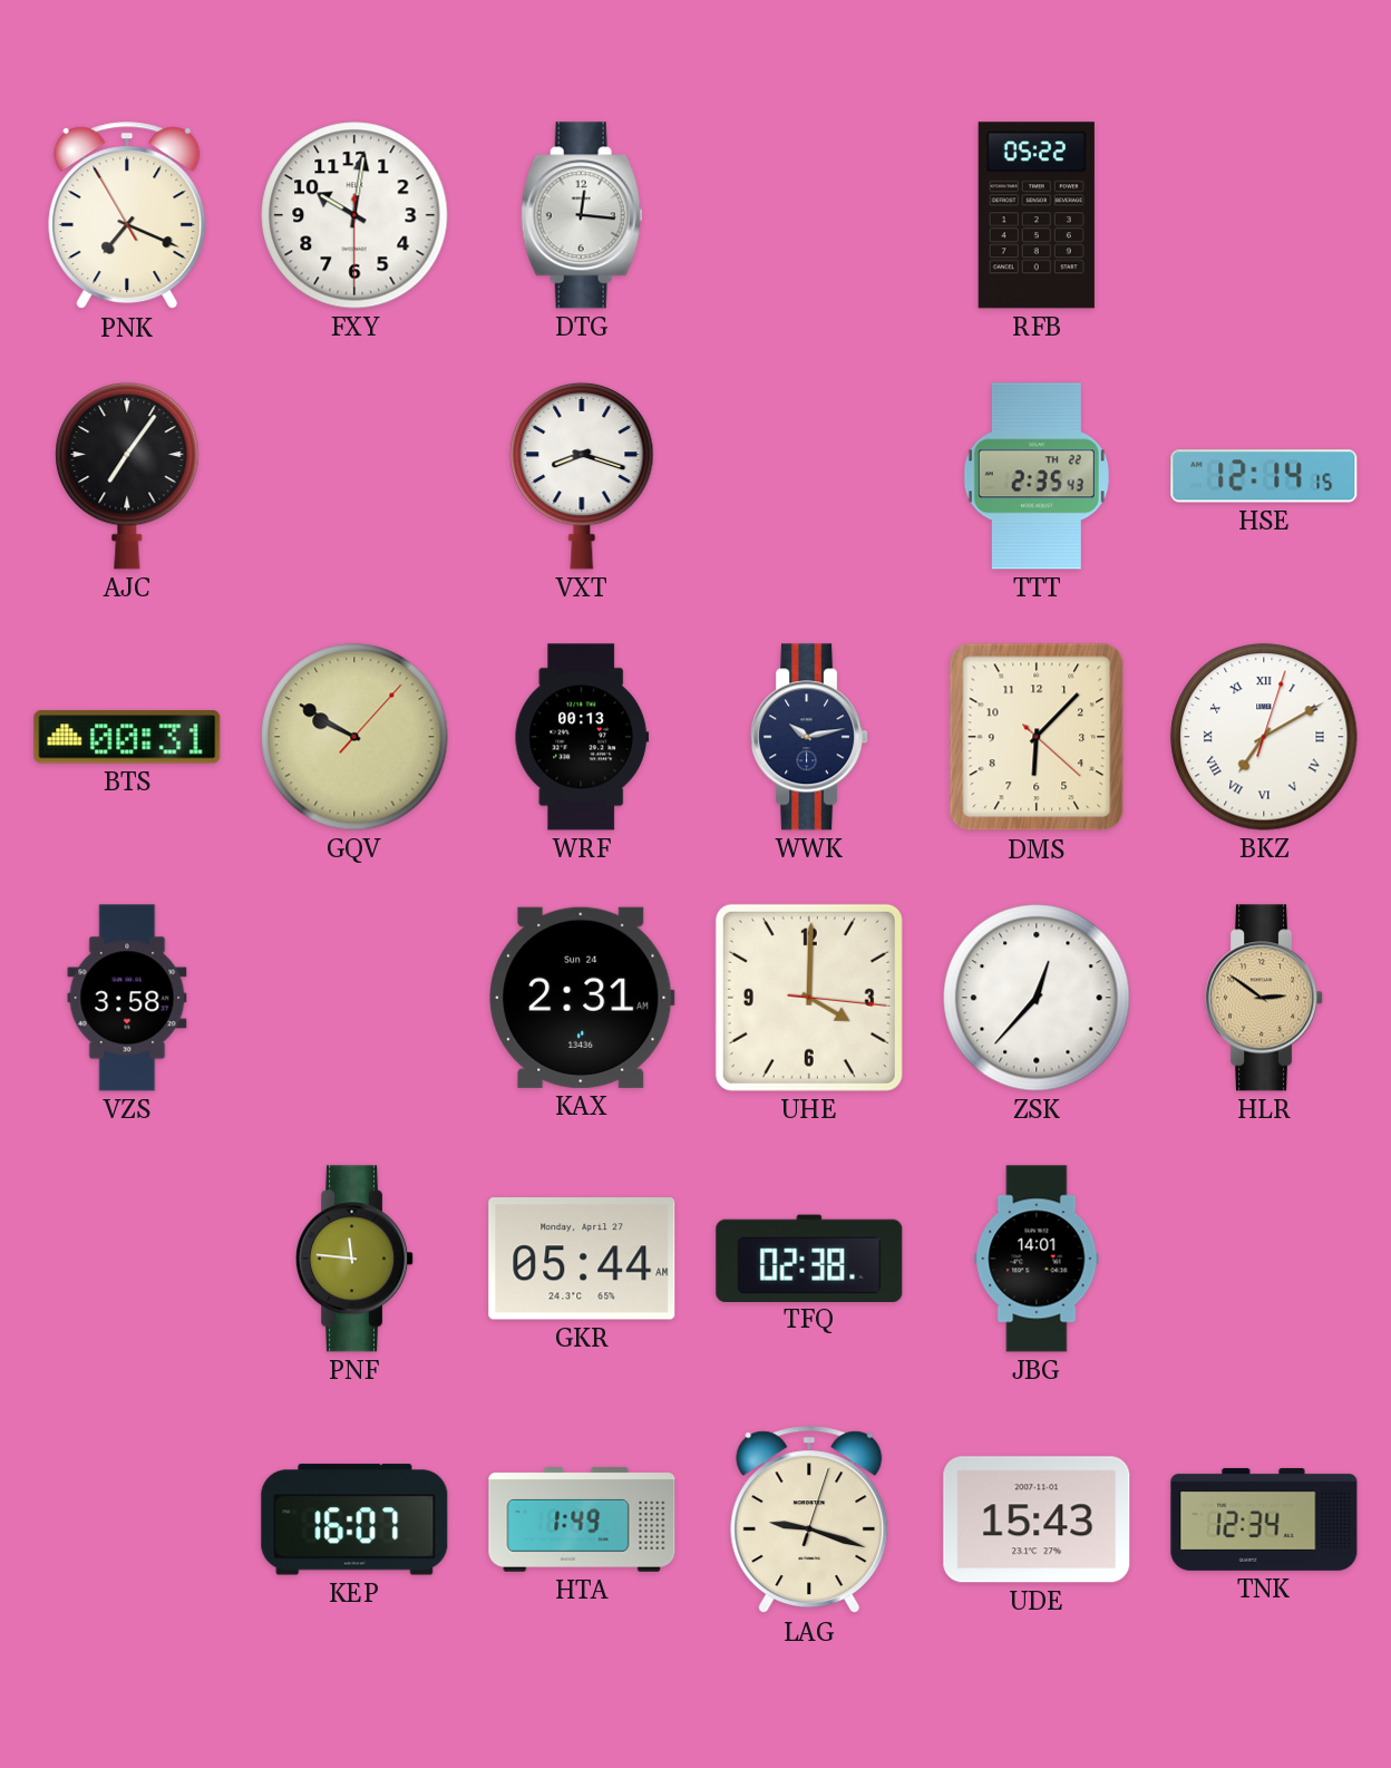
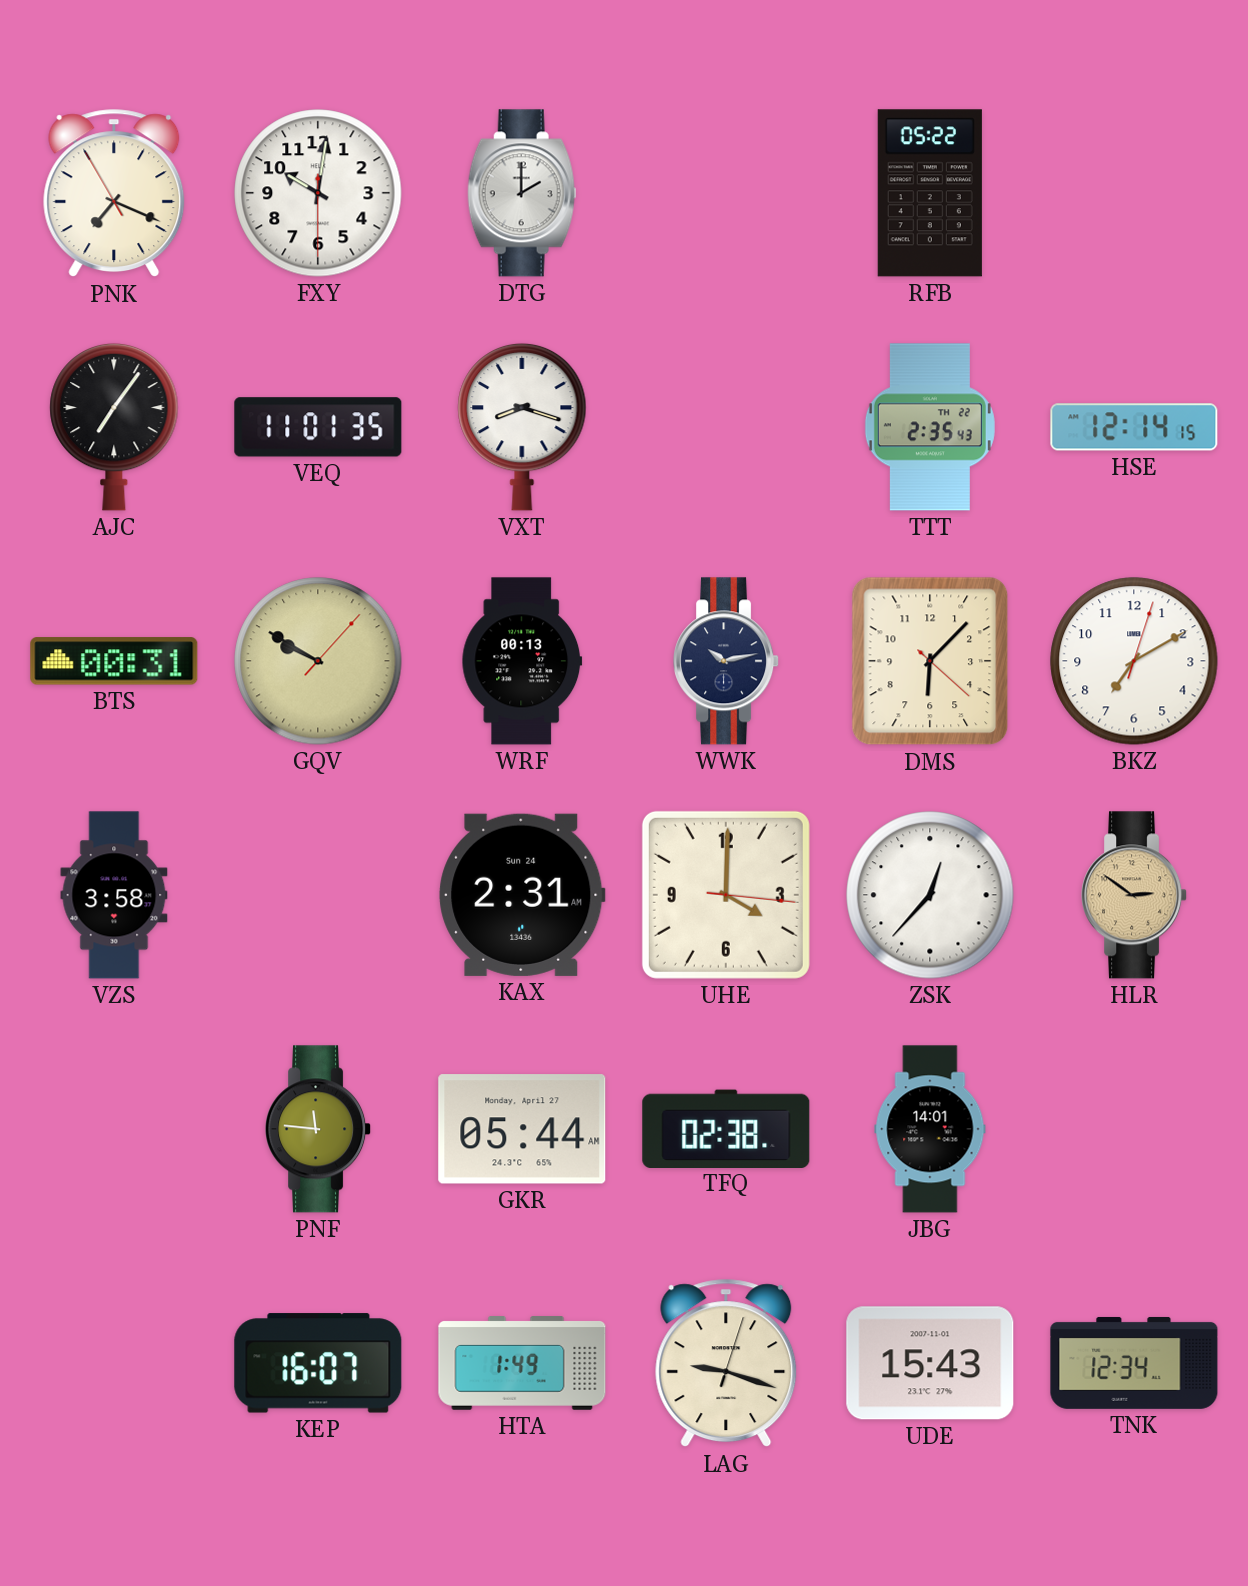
DTG: 12:16 -> 2:00
VEQ: none -> 11:01
BKZ numerals: Roman -> Arabic
